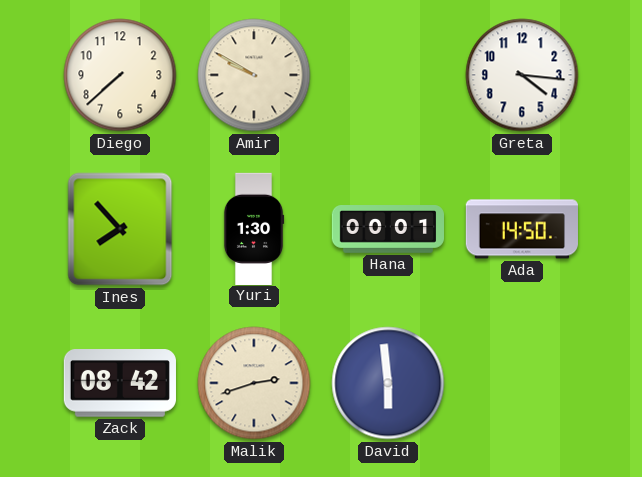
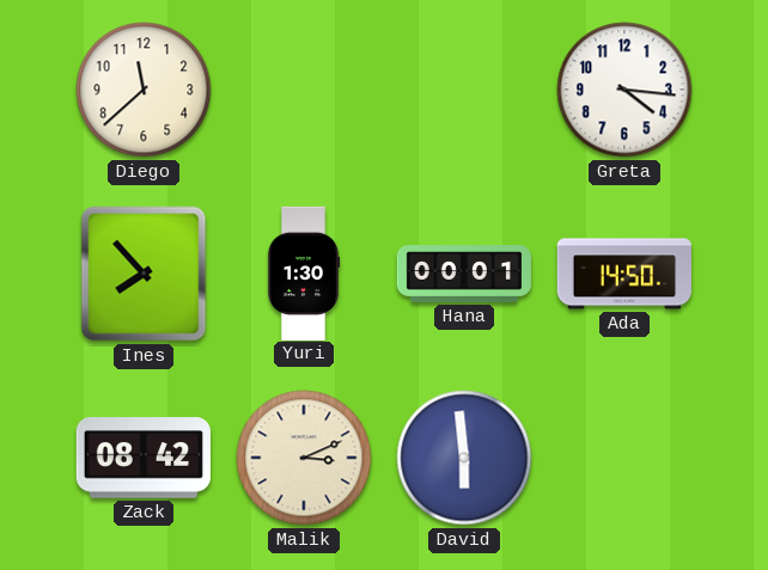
Diego: 7:38 -> 11:38
Amir: 9:50 -> none
Malik: 2:42 -> 3:11
